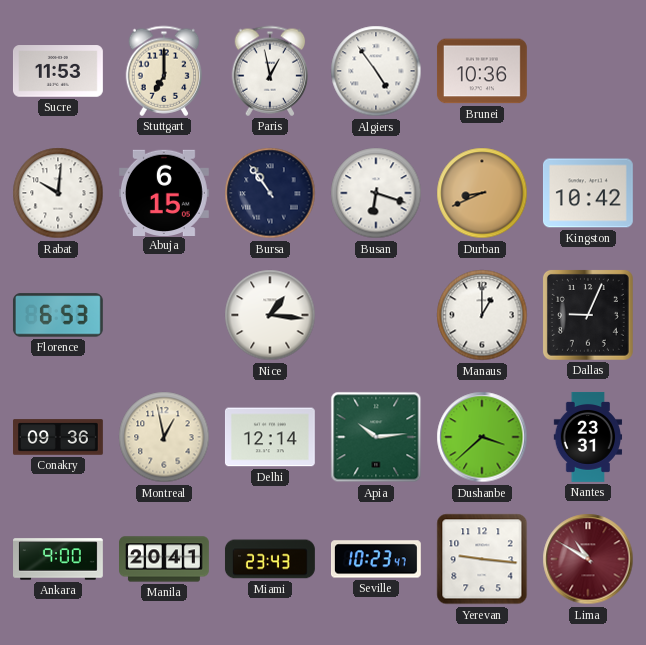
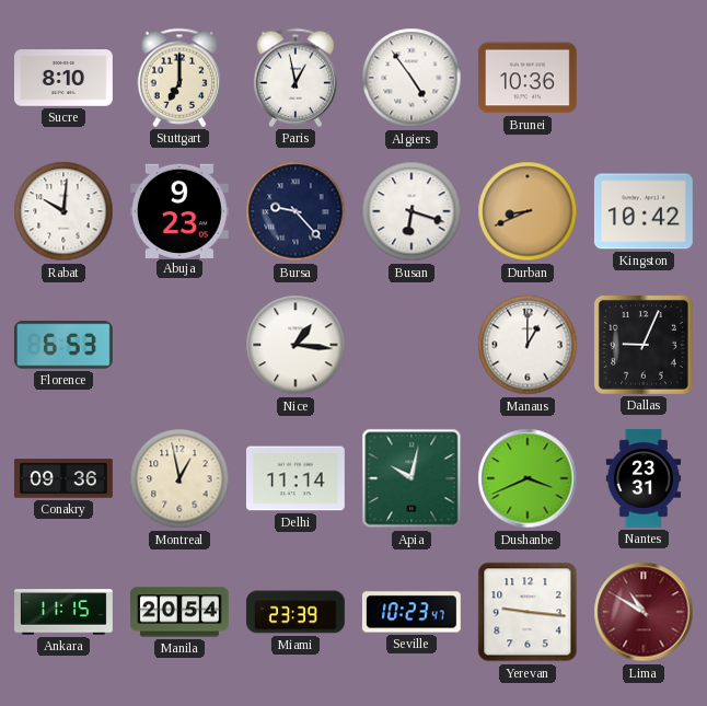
Sucre: 11:53 -> 8:10
Abuja: 6:15 -> 9:23
Bursa: 10:54 -> 9:23
Delhi: 12:14 -> 11:14
Apia: 10:14 -> 10:02
Dushanbe: 3:38 -> 3:41
Ankara: 9:00 -> 11:15
Manila: 20:41 -> 20:54
Miami: 23:43 -> 23:39
